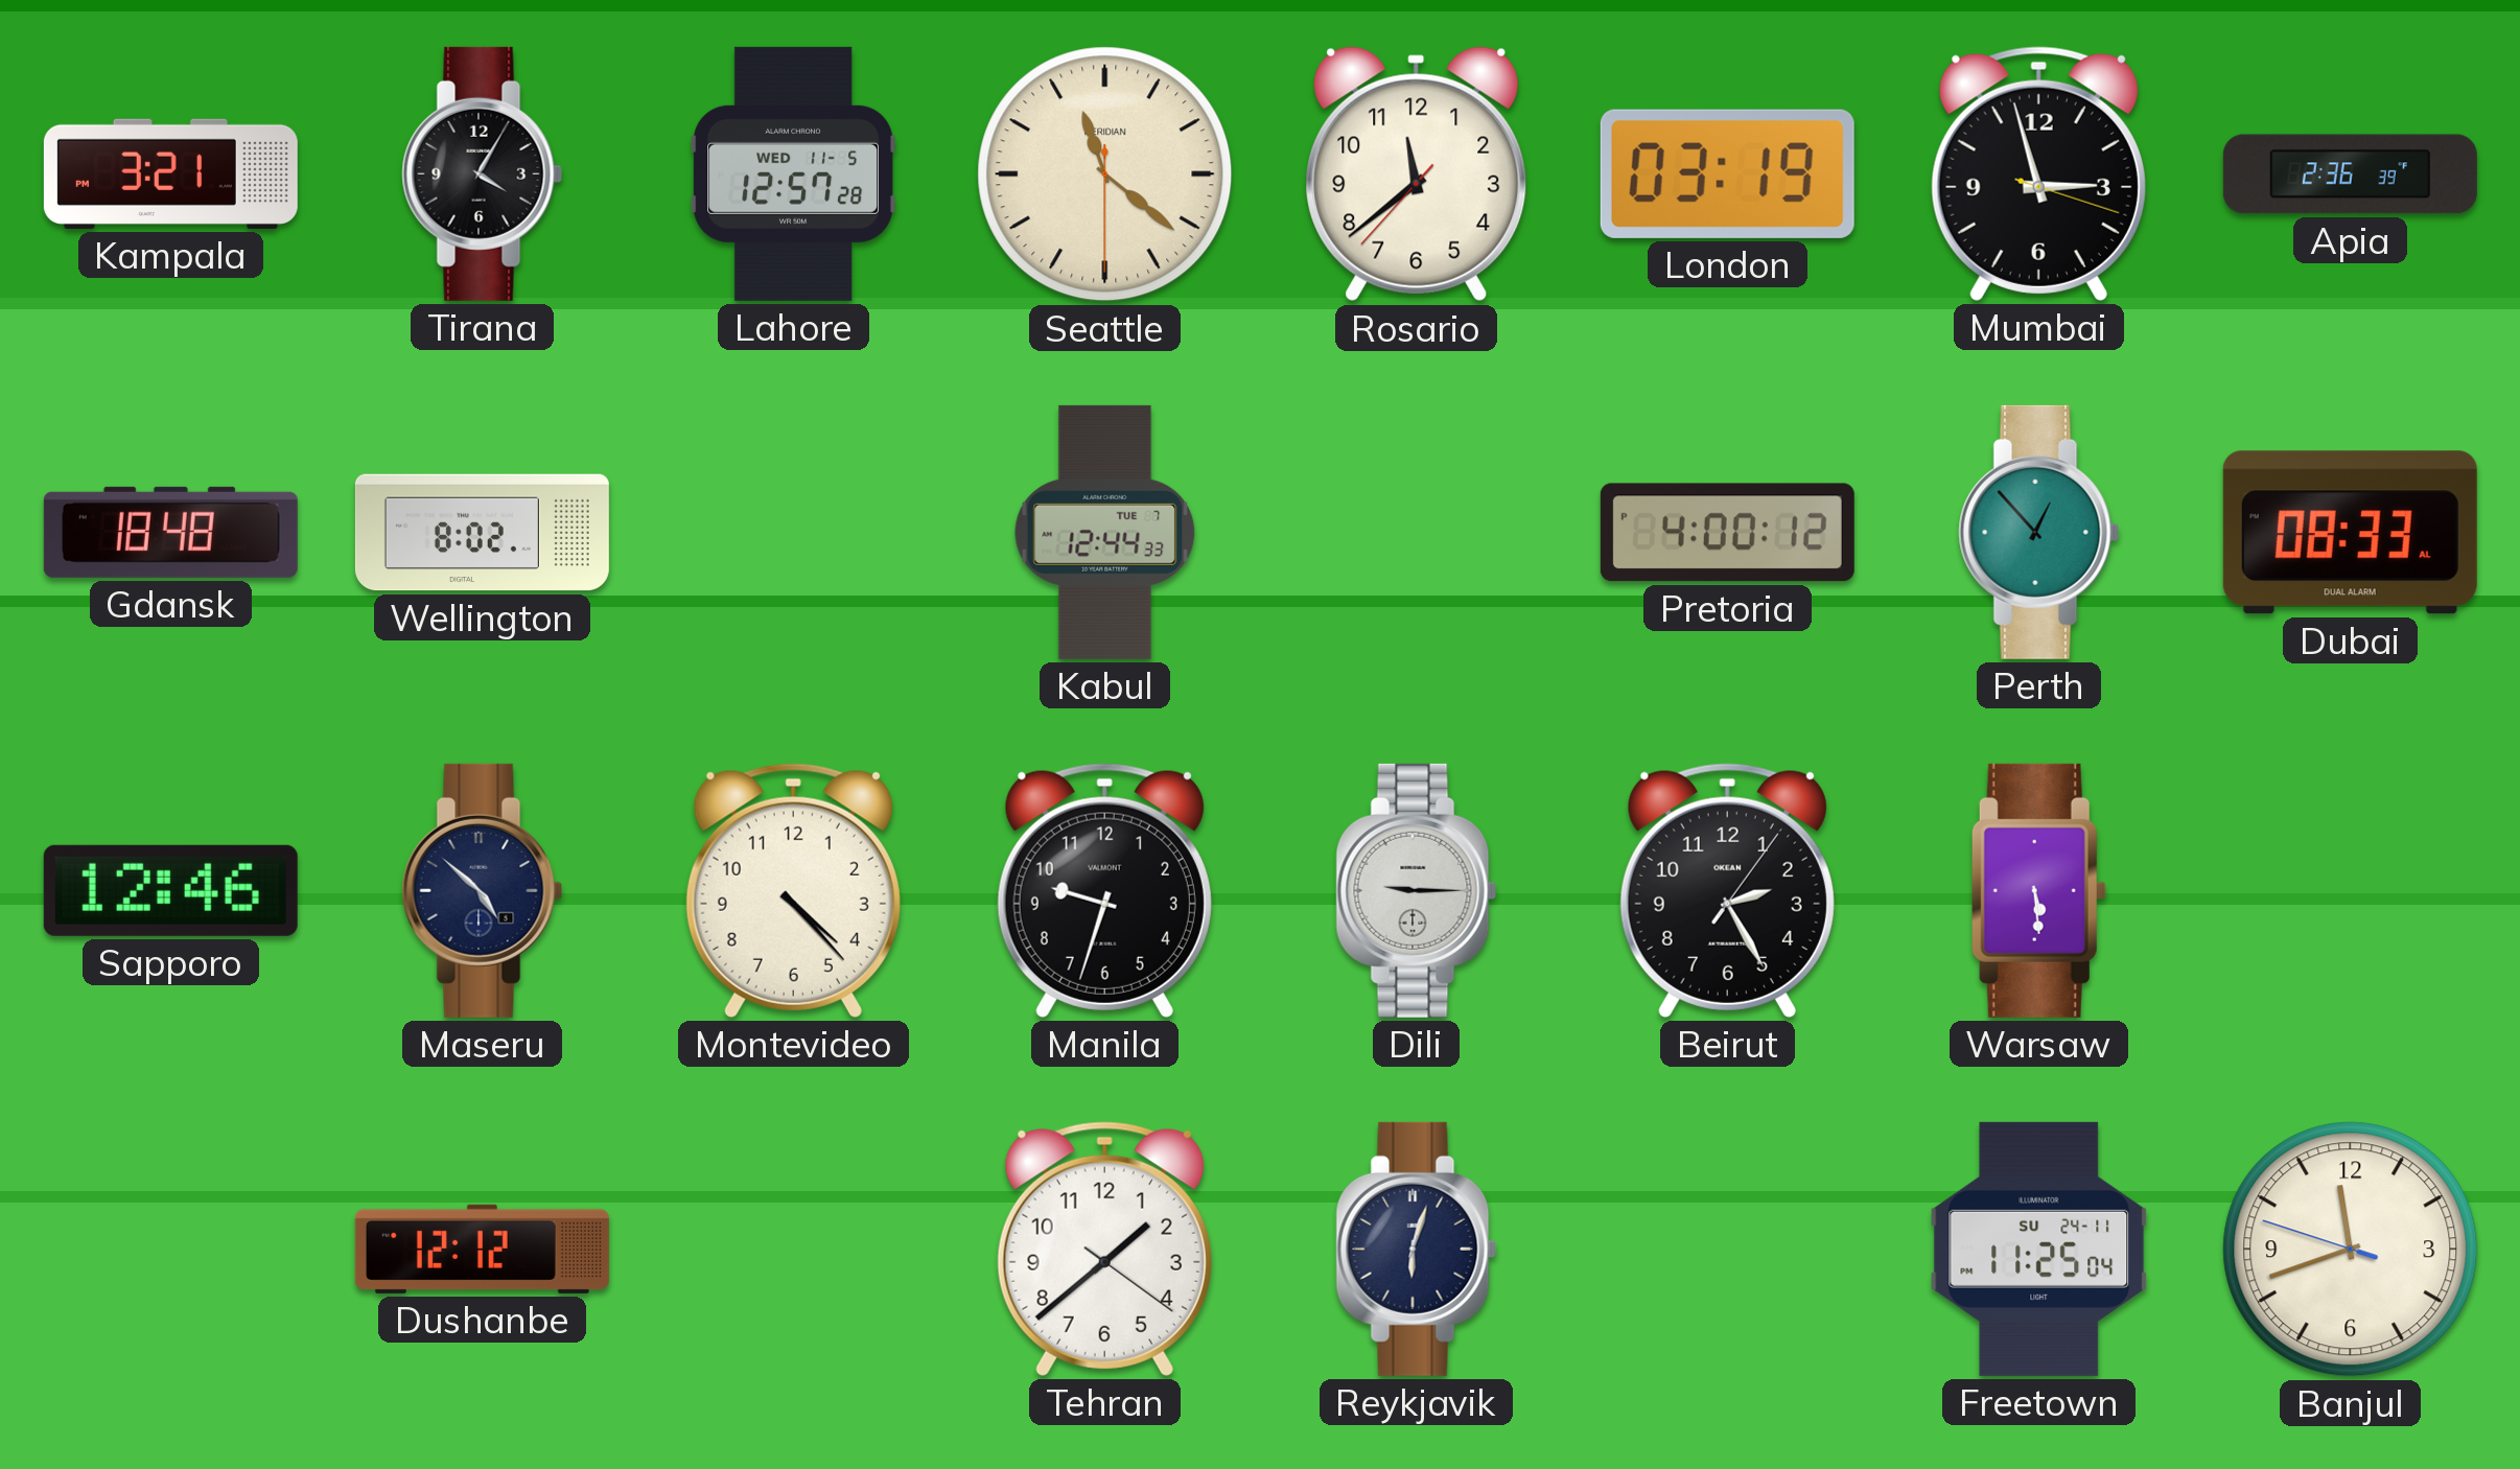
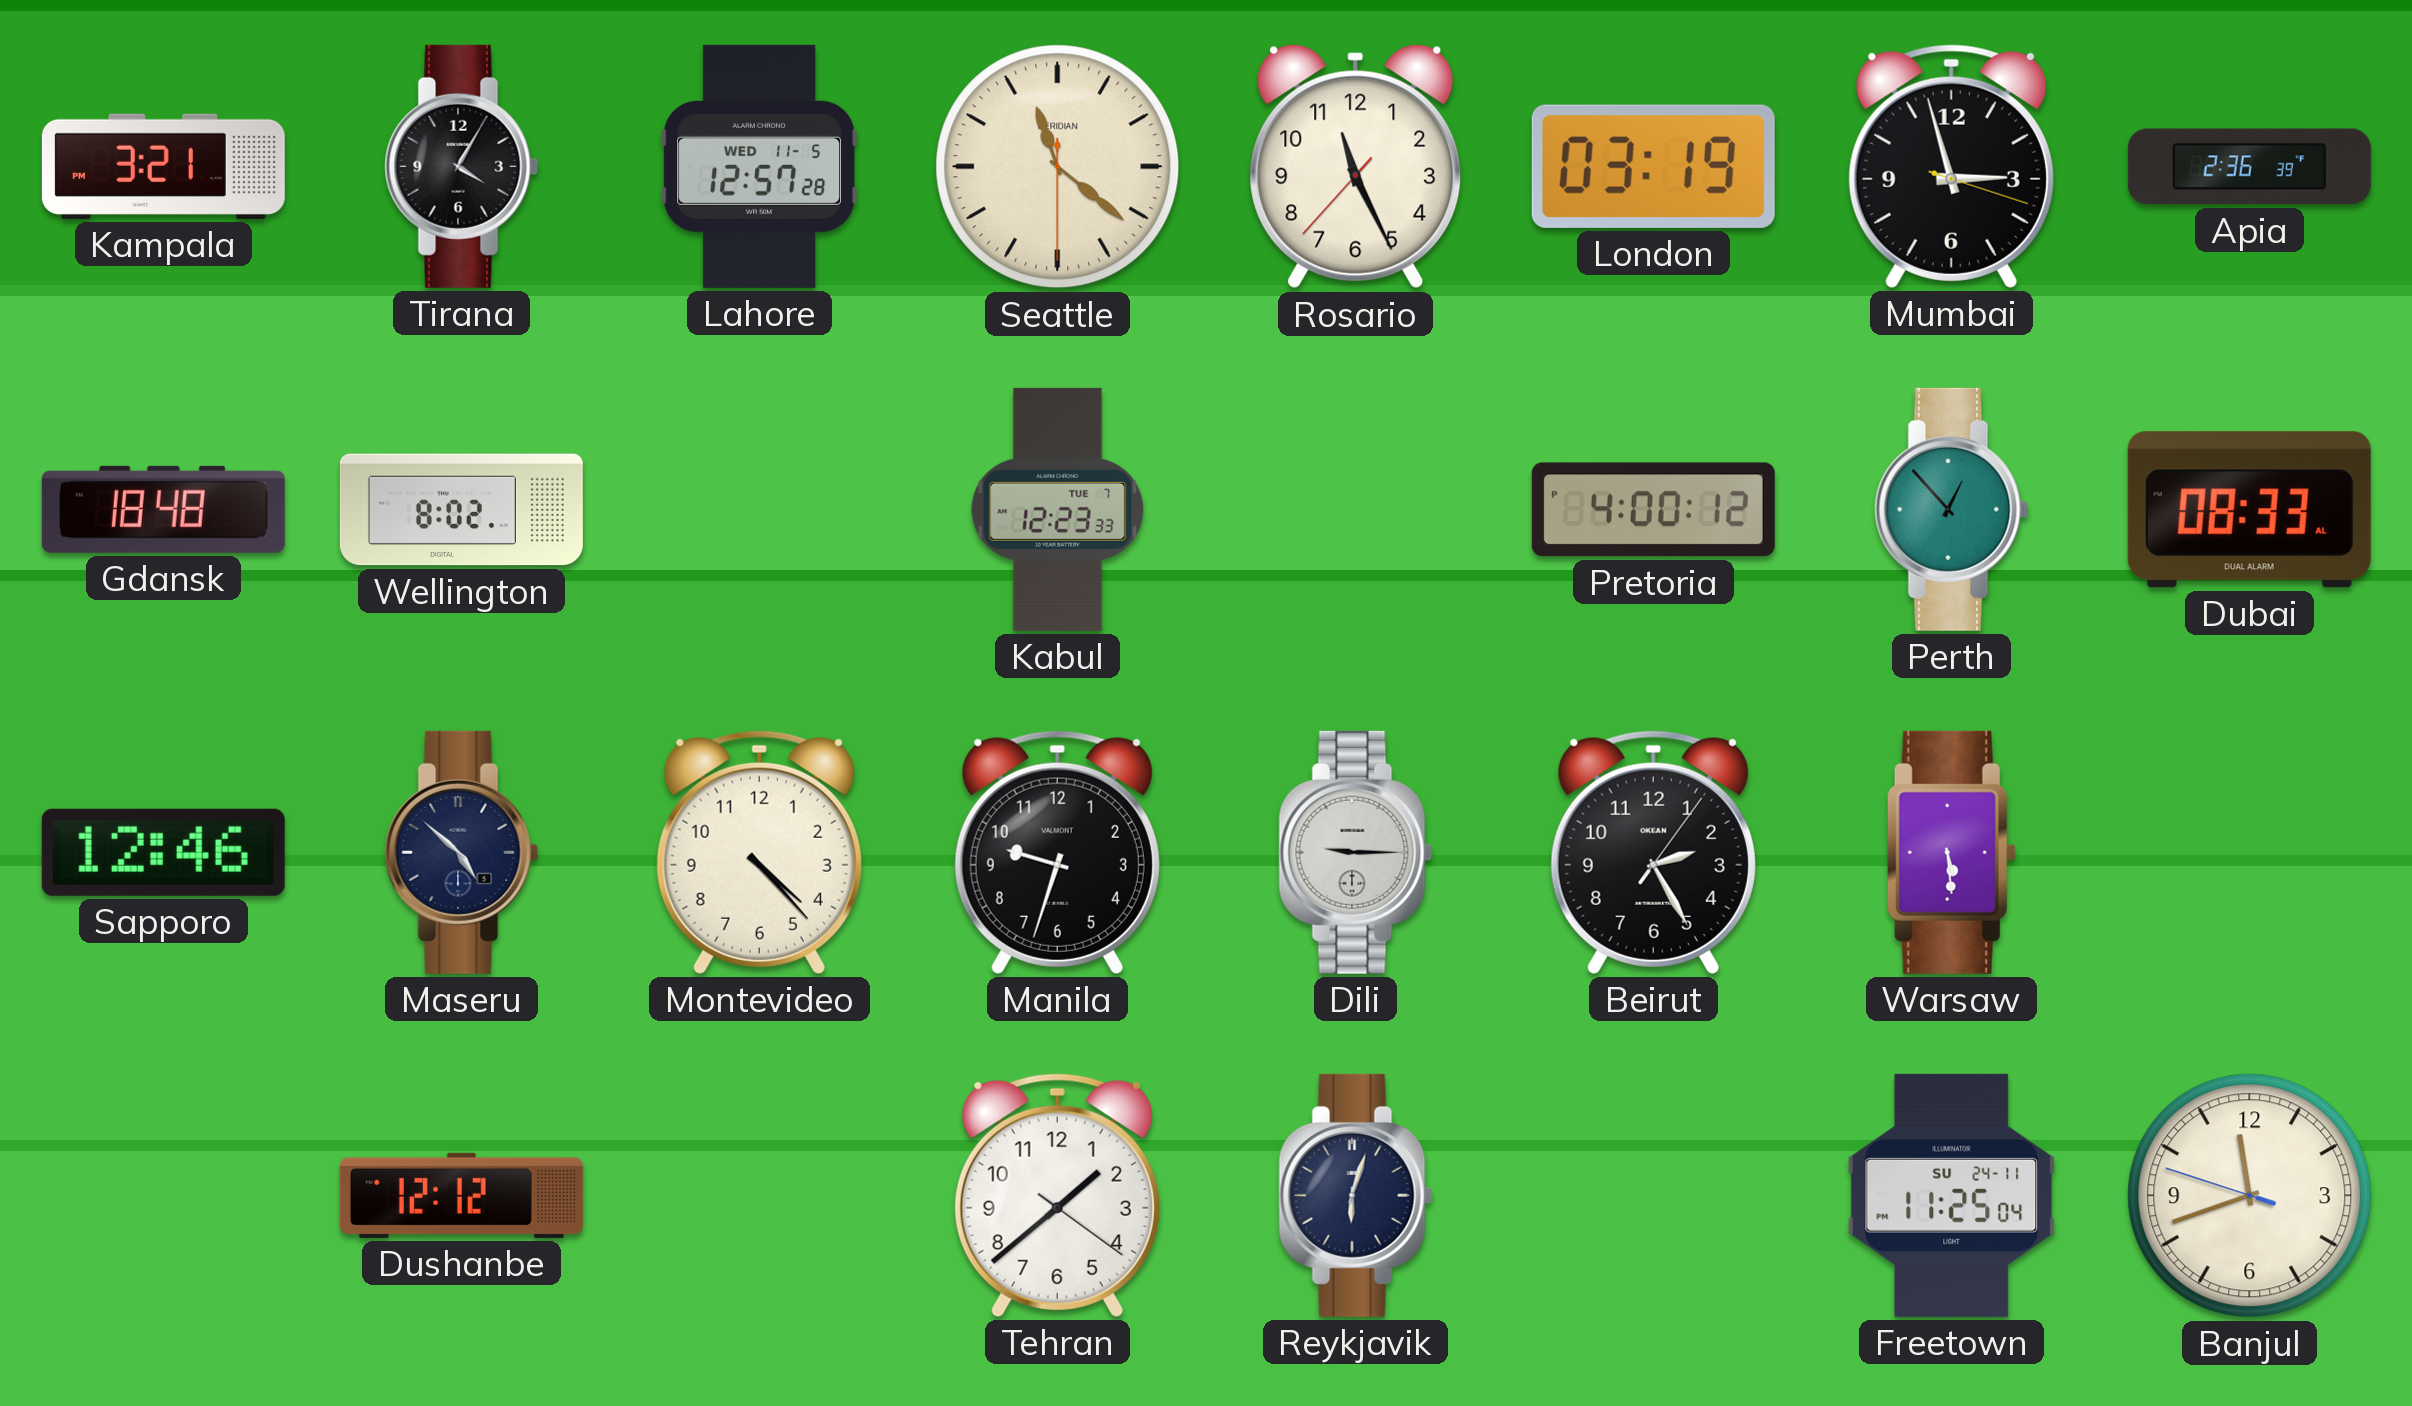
Rosario: 11:38 -> 11:25
Kabul: 12:44 -> 12:23
